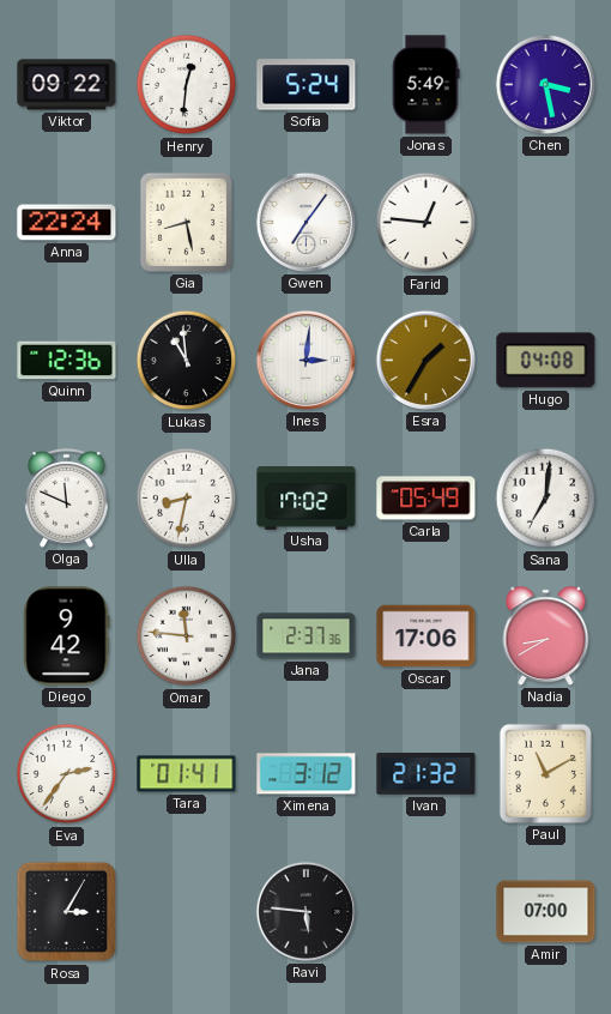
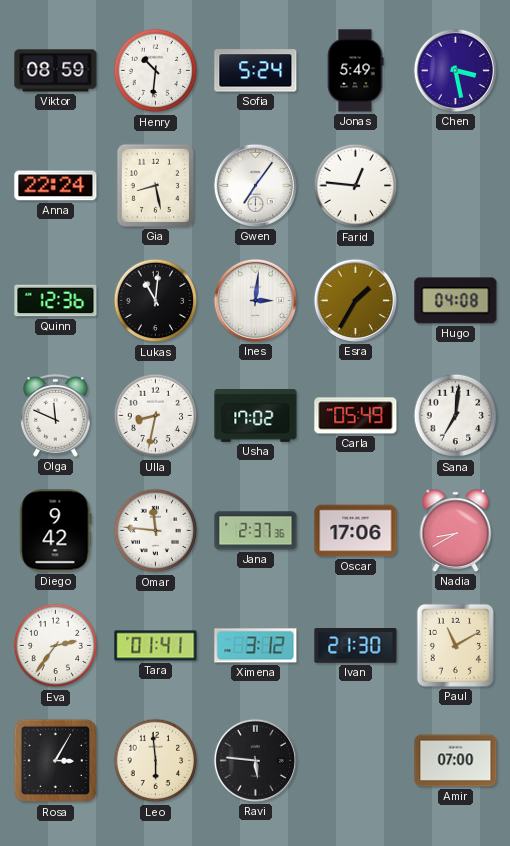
Viktor: 09:22 -> 08:59
Henry: 12:31 -> 10:31
Lukas: 10:59 -> 11:01
Ivan: 21:32 -> 21:30
Leo: none -> 5:59
